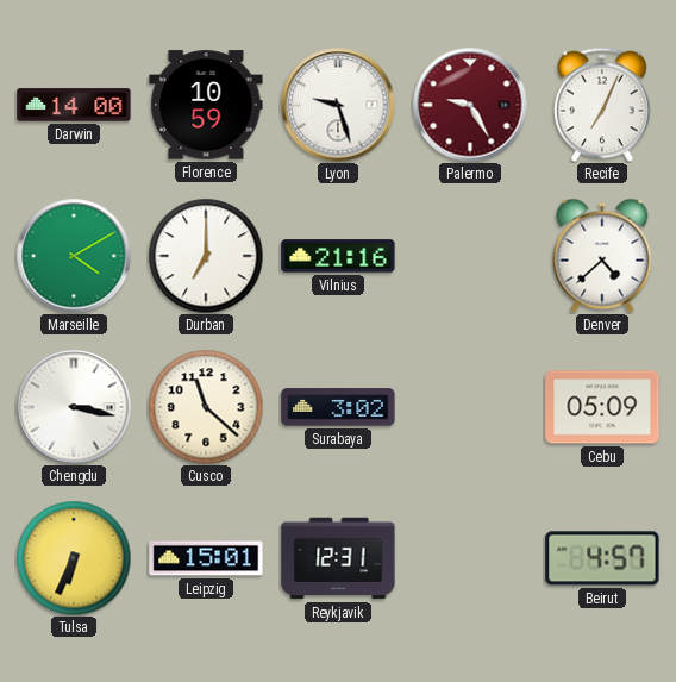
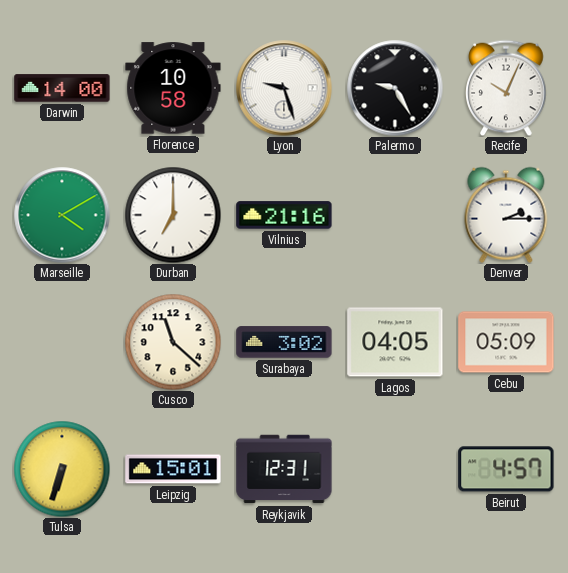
Florence: 10:59 -> 10:58
Palermo dial: burgundy -> black
Recife: 7:04 -> 10:04
Denver: 4:38 -> 2:15
Chengdu: 3:17 -> none
Lagos: none -> 04:05
Tulsa: 6:34 -> 6:33
